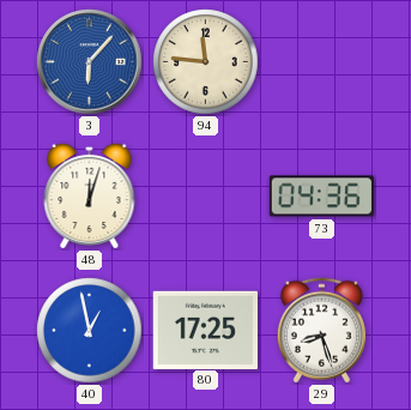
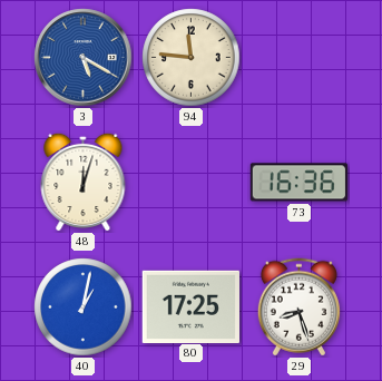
3: 6:07 -> 5:20
73: 04:36 -> 16:36
40: 12:58 -> 1:02
